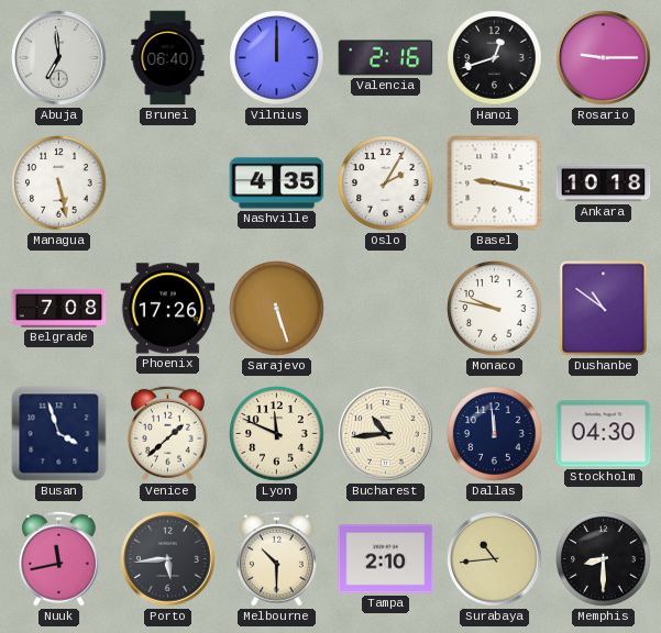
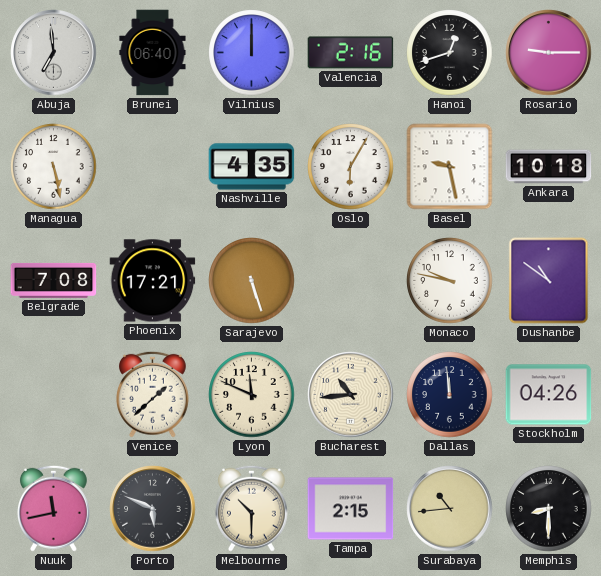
Oslo: 2:05 -> 6:05
Basel: 9:17 -> 9:28
Phoenix: 17:26 -> 17:21
Busan: 3:57 -> none
Stockholm: 04:30 -> 04:26
Porto: 5:44 -> 5:49
Tampa: 2:10 -> 2:15
